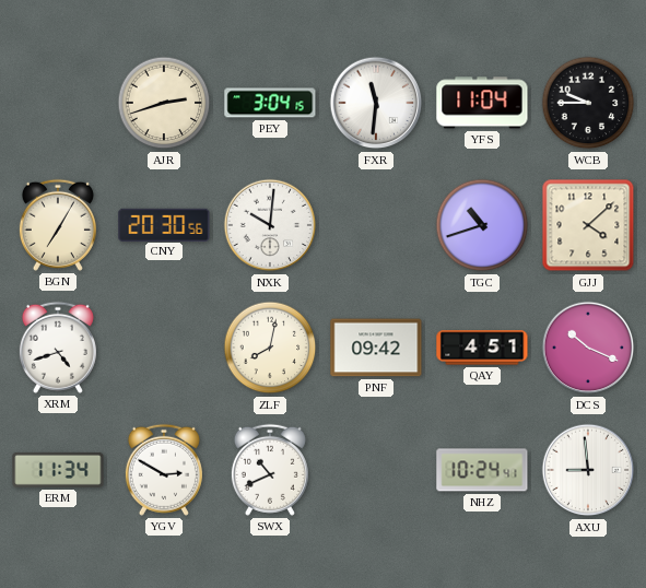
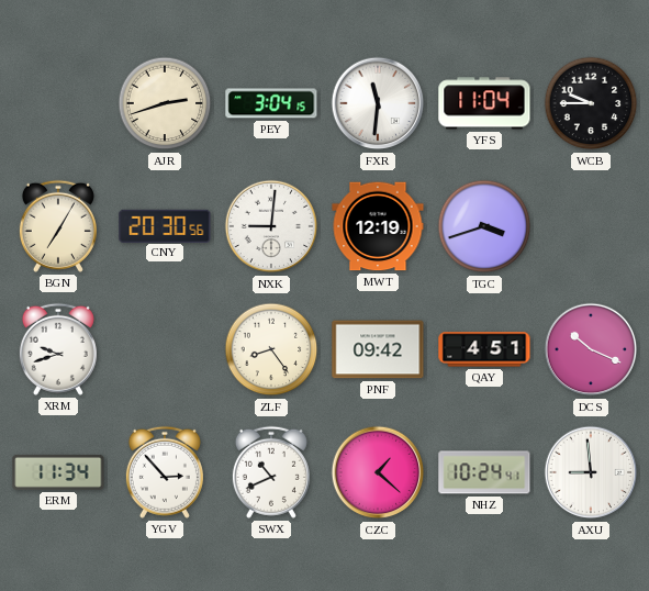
NXK: 10:01 -> 9:01
MWT: none -> 12:19
TGC: 10:42 -> 3:42
GJJ: 4:08 -> none
XRM: 4:42 -> 9:42
ZLF: 8:02 -> 8:24
YGV: 2:50 -> 2:53
CZC: none -> 1:22
